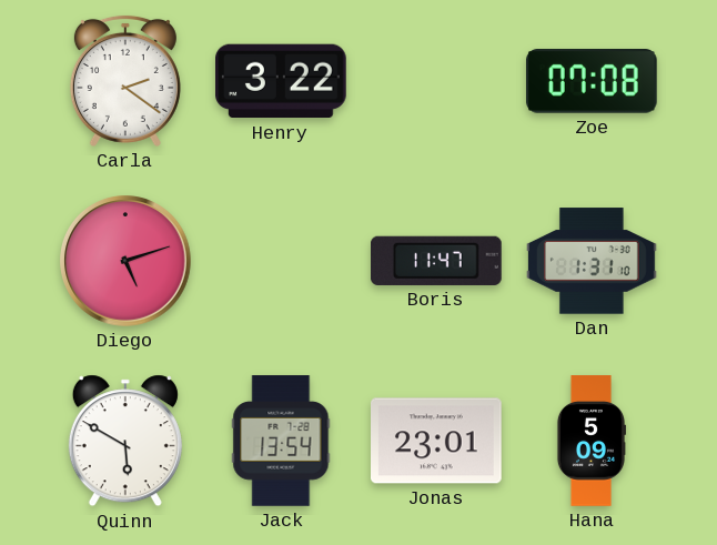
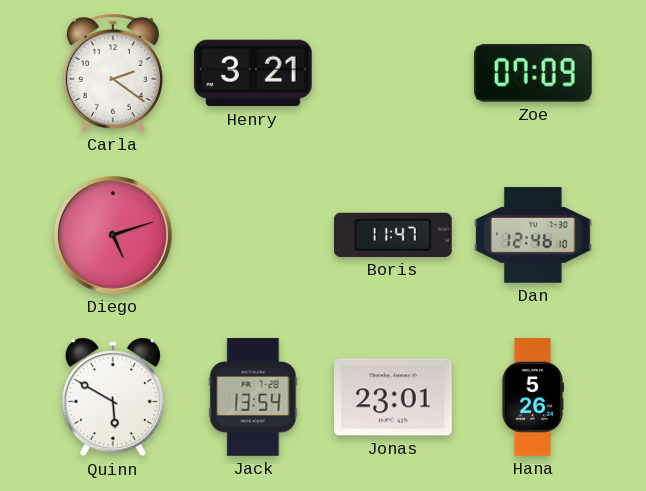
Henry: 3:22 -> 3:21
Zoe: 07:08 -> 07:09
Dan: 1:31 -> 12:46
Hana: 5:09 -> 5:26
